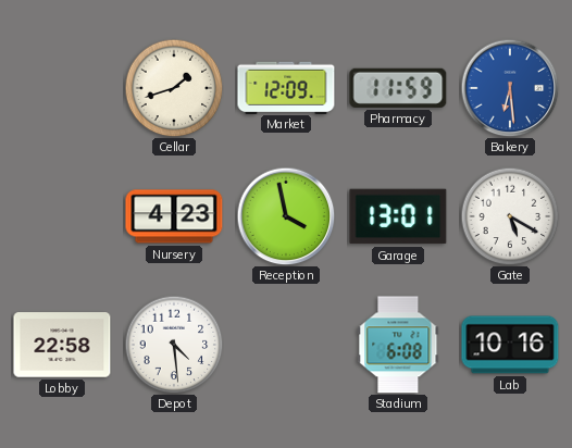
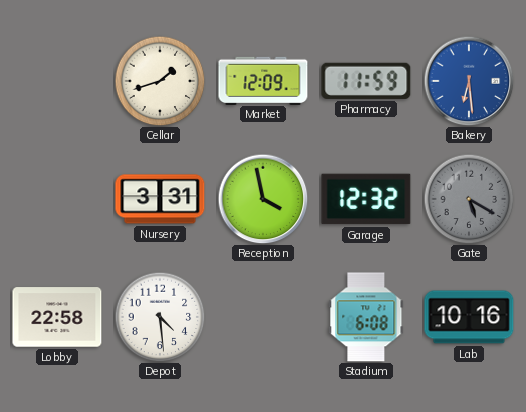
Nursery: 4:23 -> 3:31
Garage: 13:01 -> 12:32
Gate dial: white -> grey
